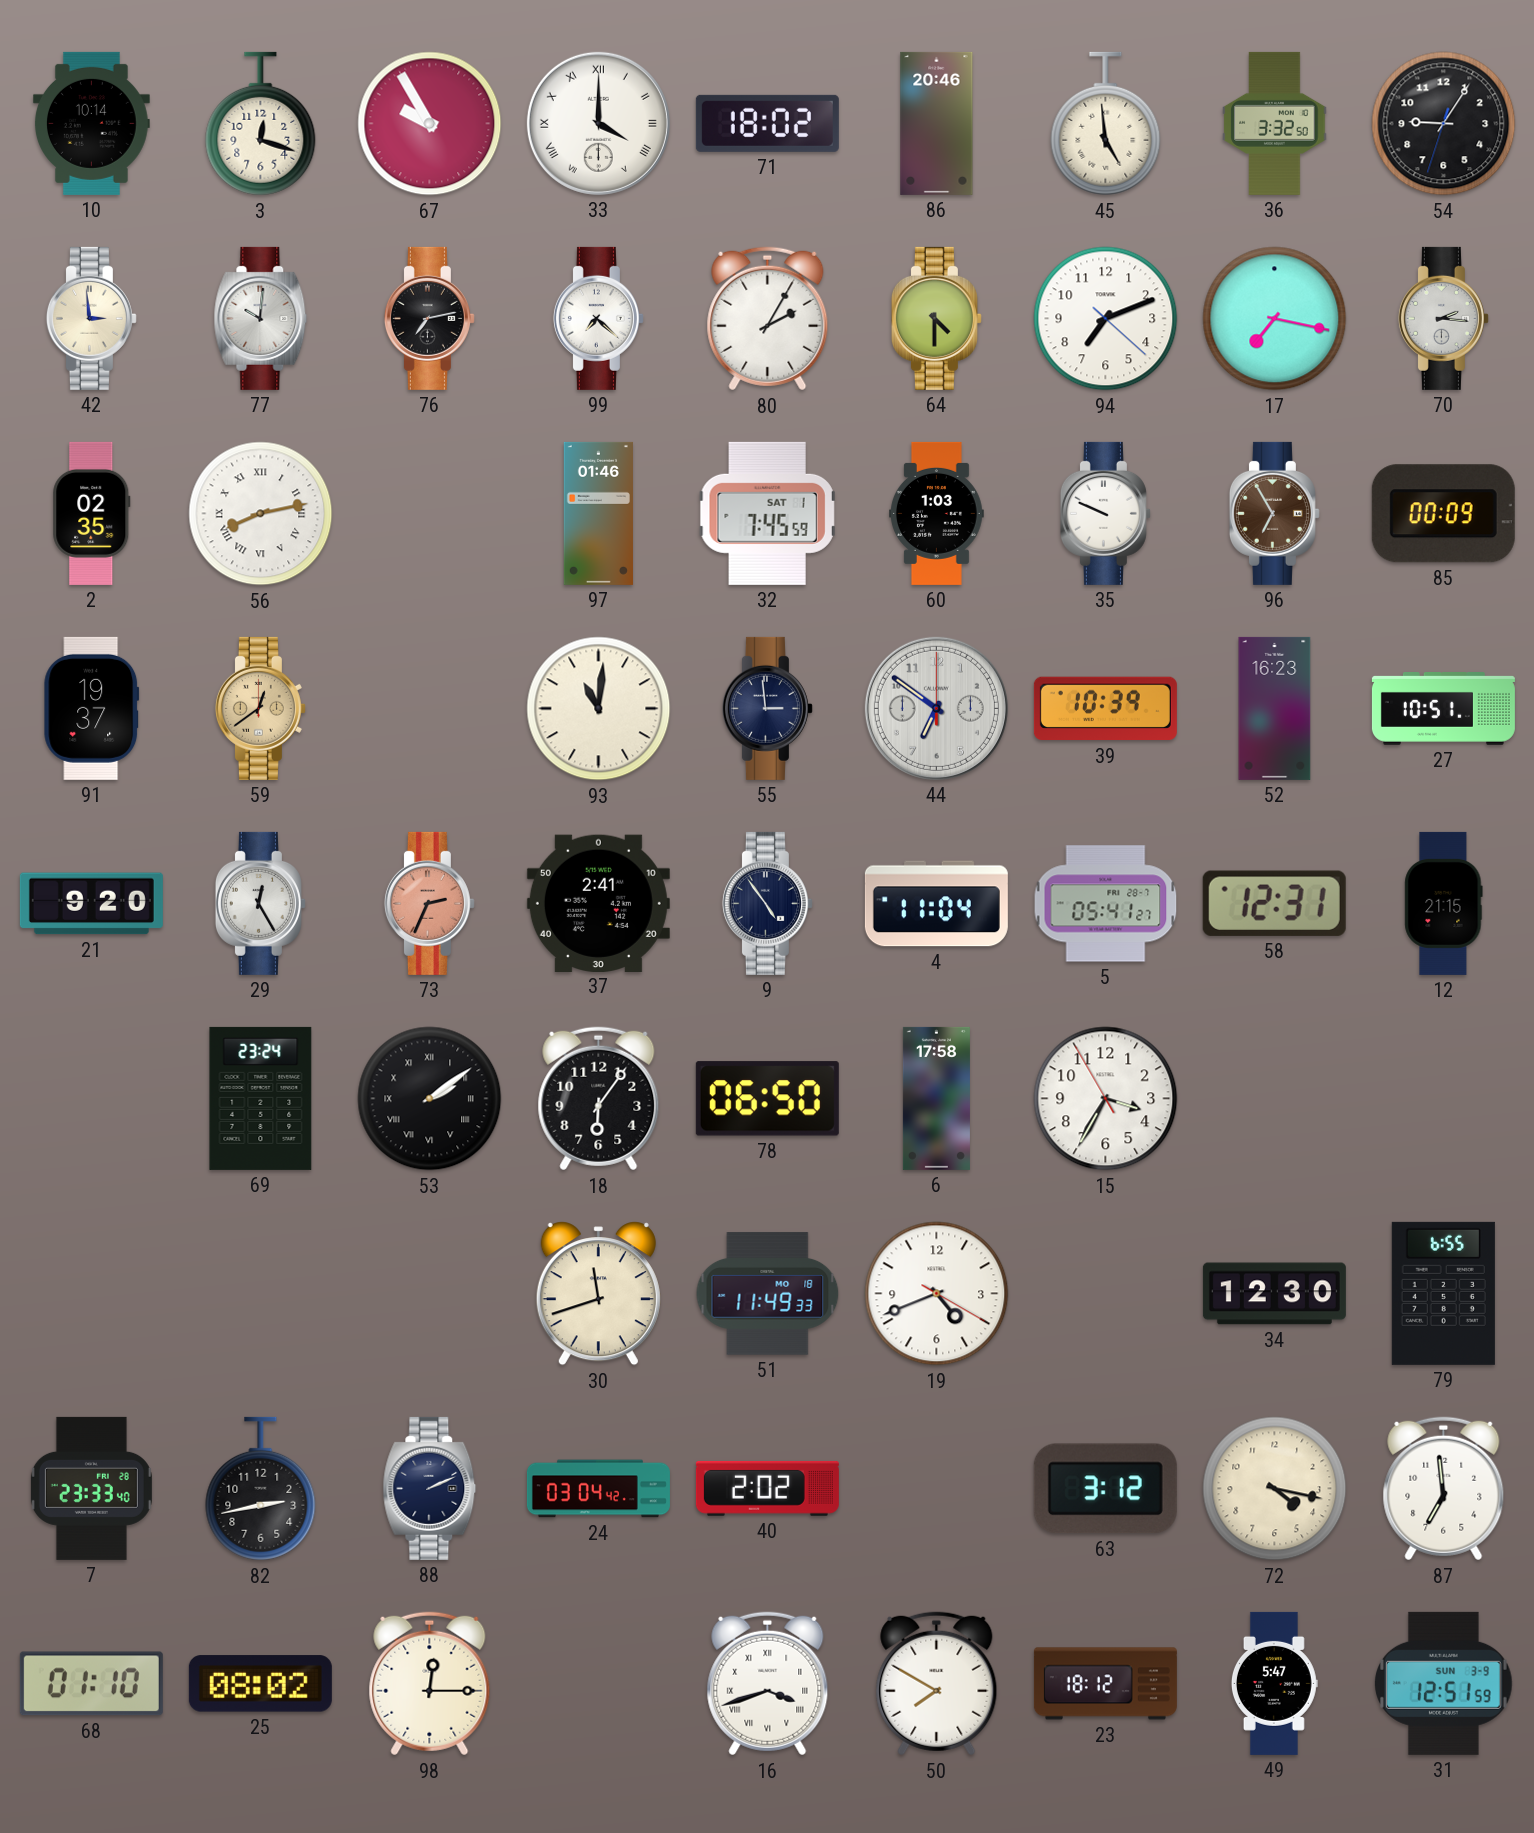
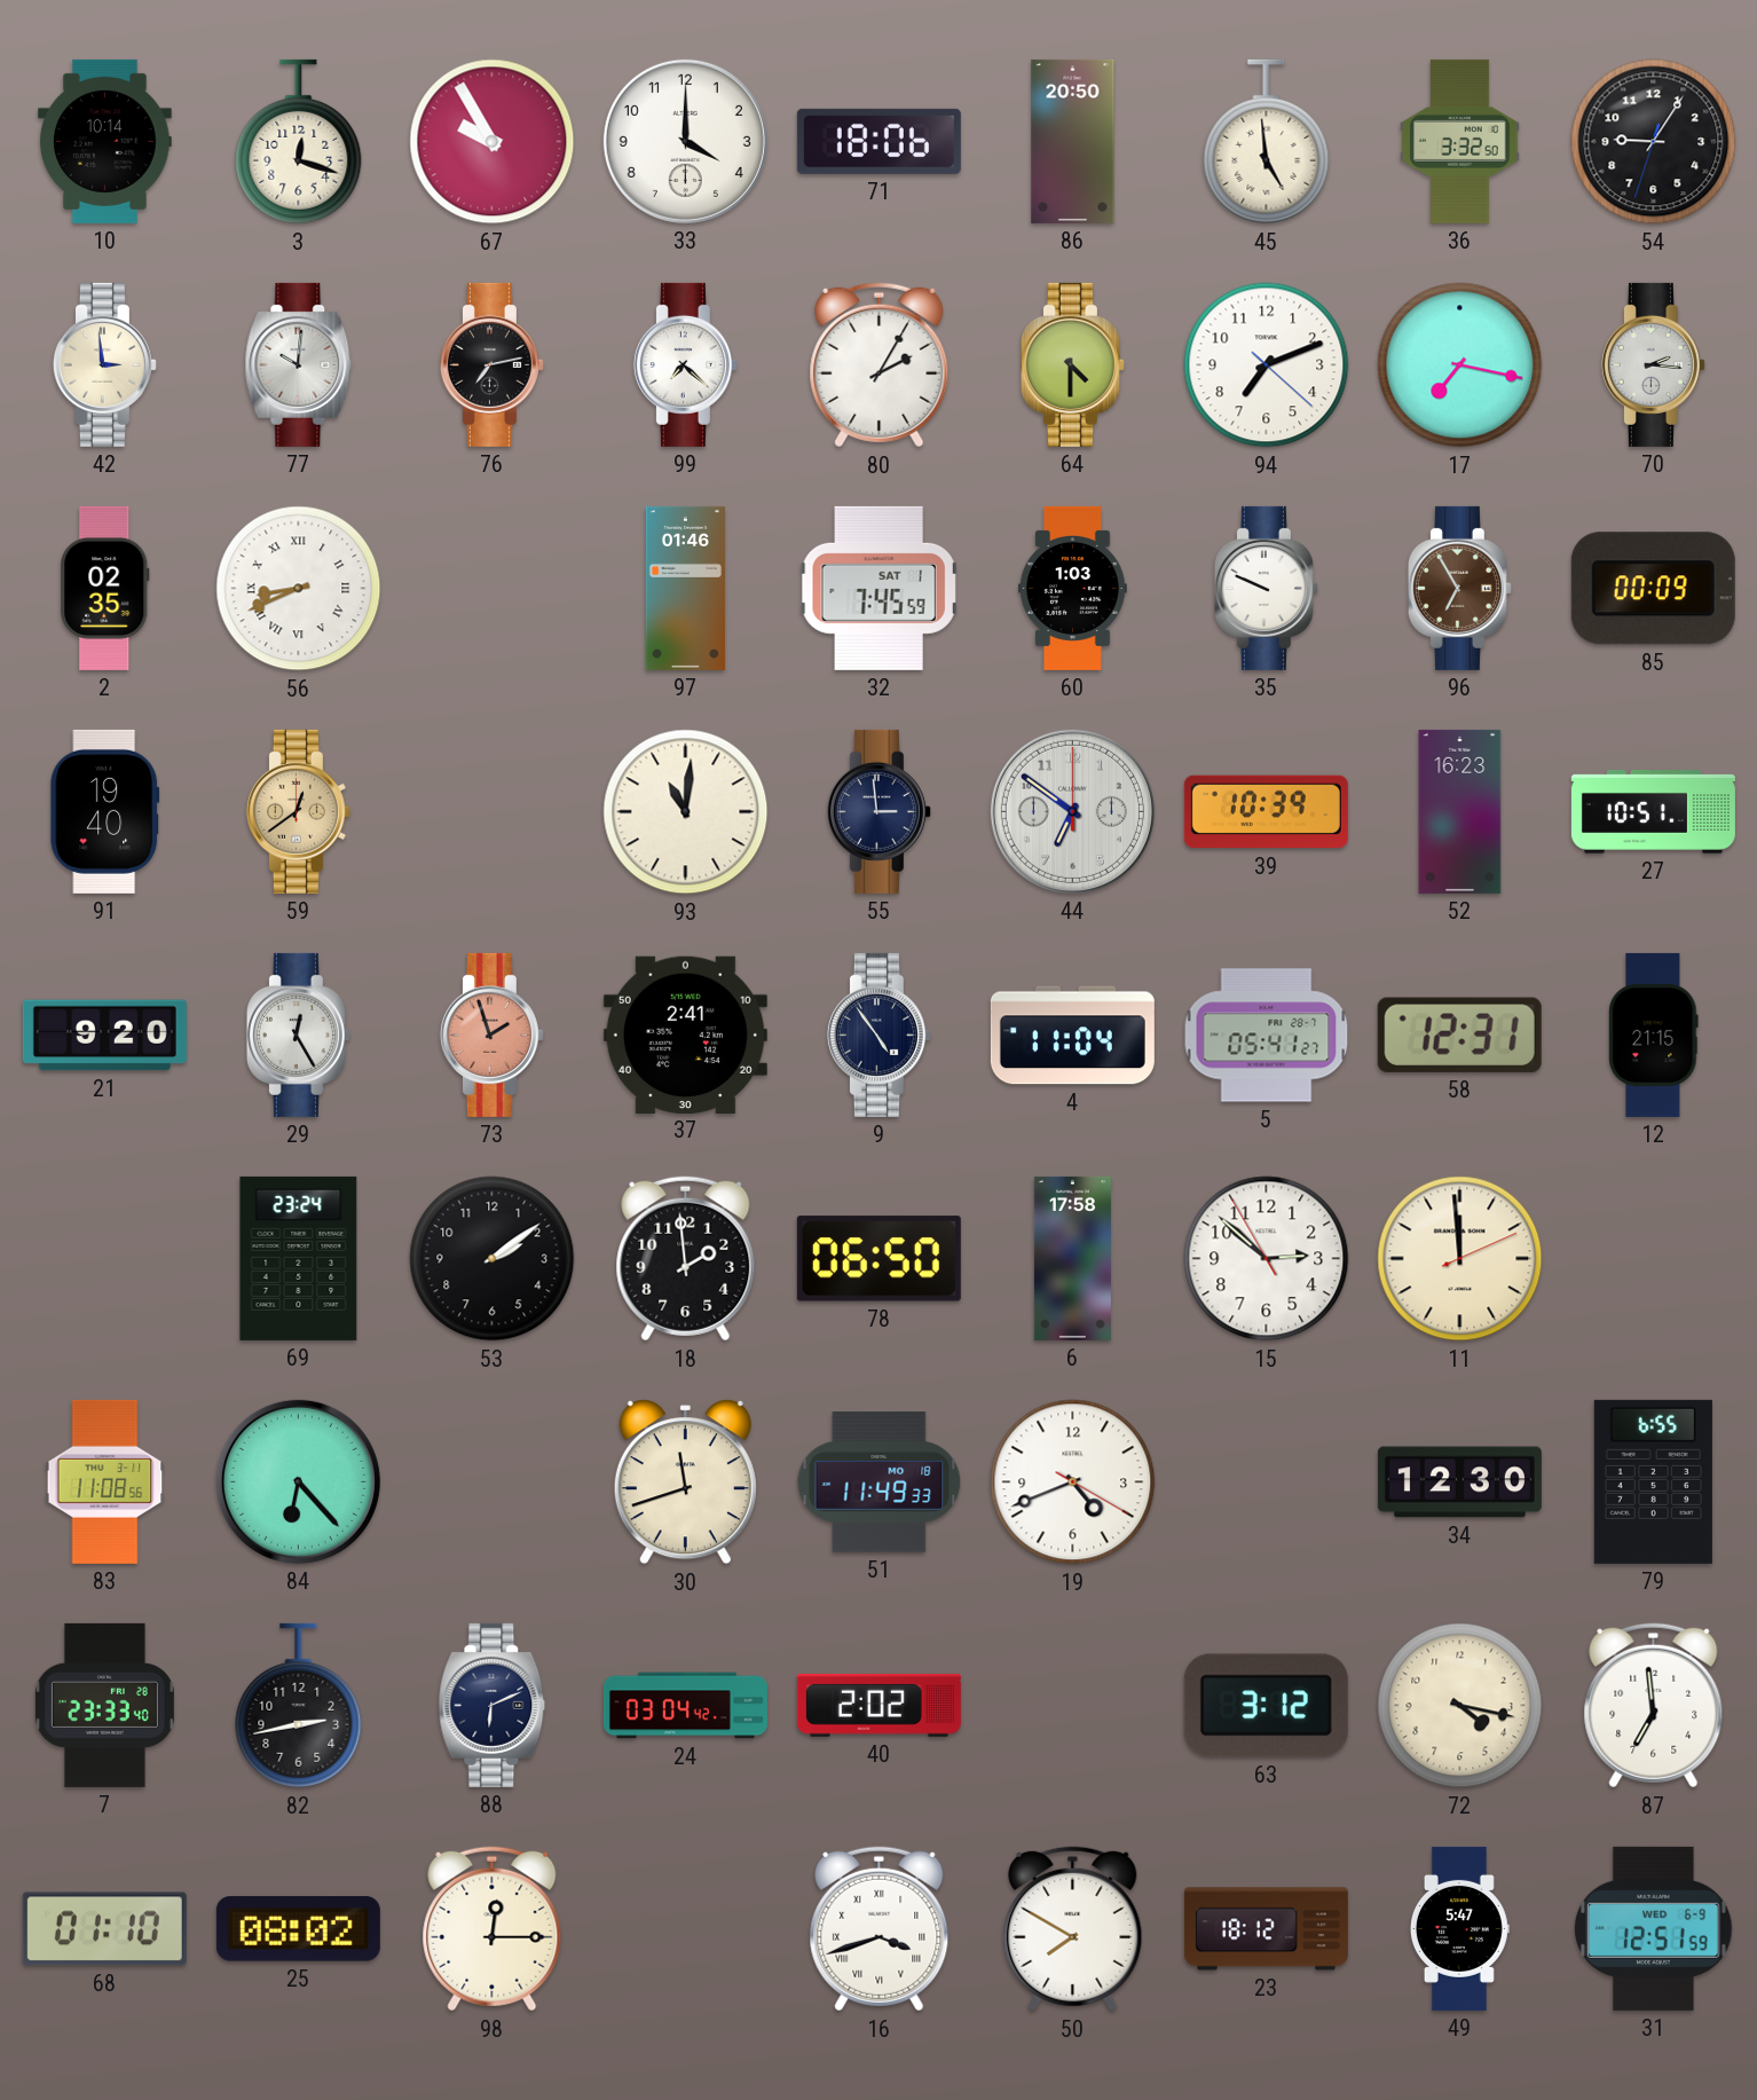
33 numerals: Roman -> Arabic
71: 18:02 -> 18:06
86: 20:46 -> 20:50
56: 8:13 -> 8:41
91: 19:37 -> 19:40
73: 2:34 -> 1:57
53 numerals: Roman -> Arabic
18: 6:06 -> 1:59
15: 3:34 -> 2:51
11: none -> 11:59
83: none -> 11:08
84: none -> 6:23
88: 2:11 -> 6:11
31 date: SUN 3-9 -> WED 6-9
